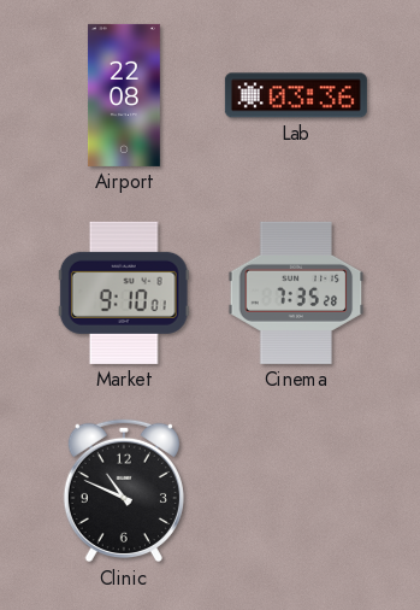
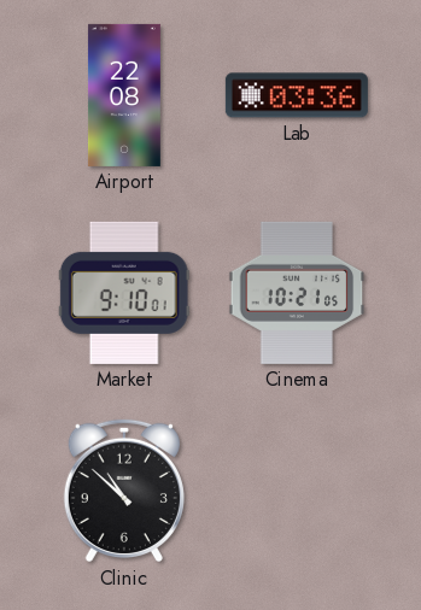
Cinema: 7:35 -> 10:21
Clinic: 10:49 -> 10:52
